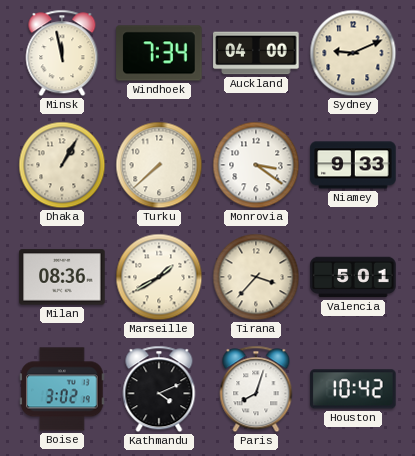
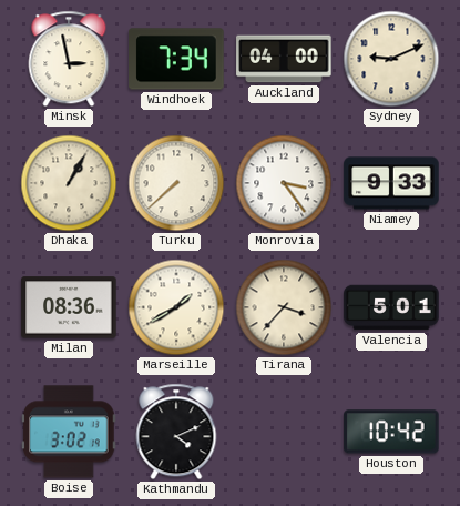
Minsk: 11:58 -> 2:58
Monrovia: 3:21 -> 3:24
Paris: 8:03 -> none
